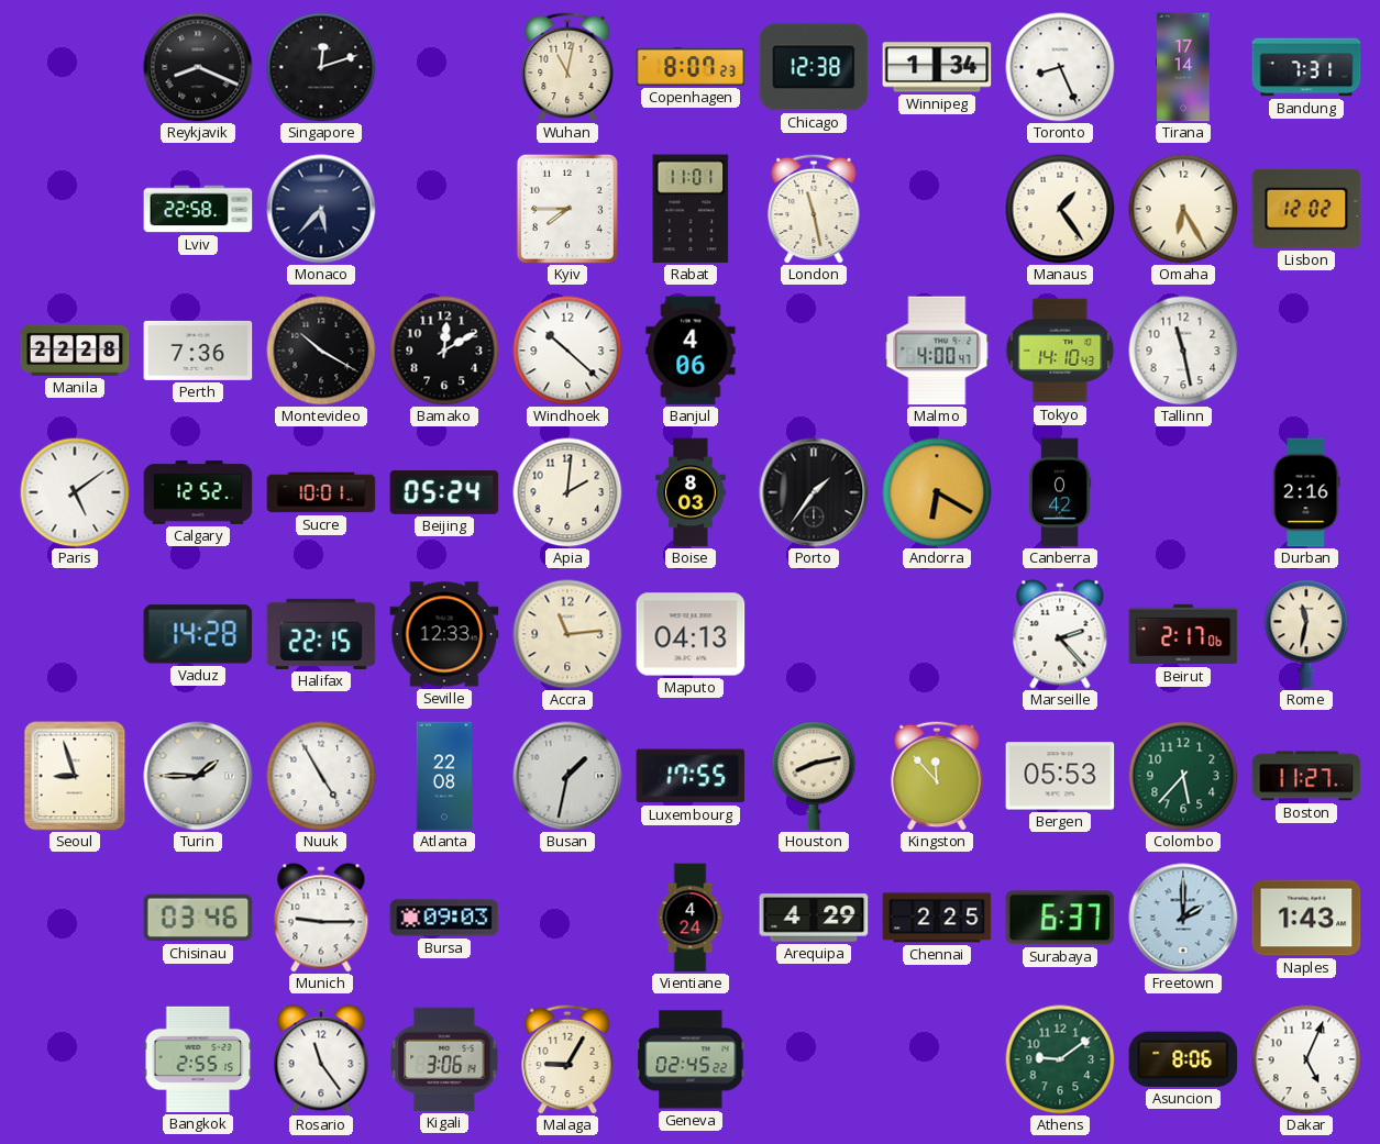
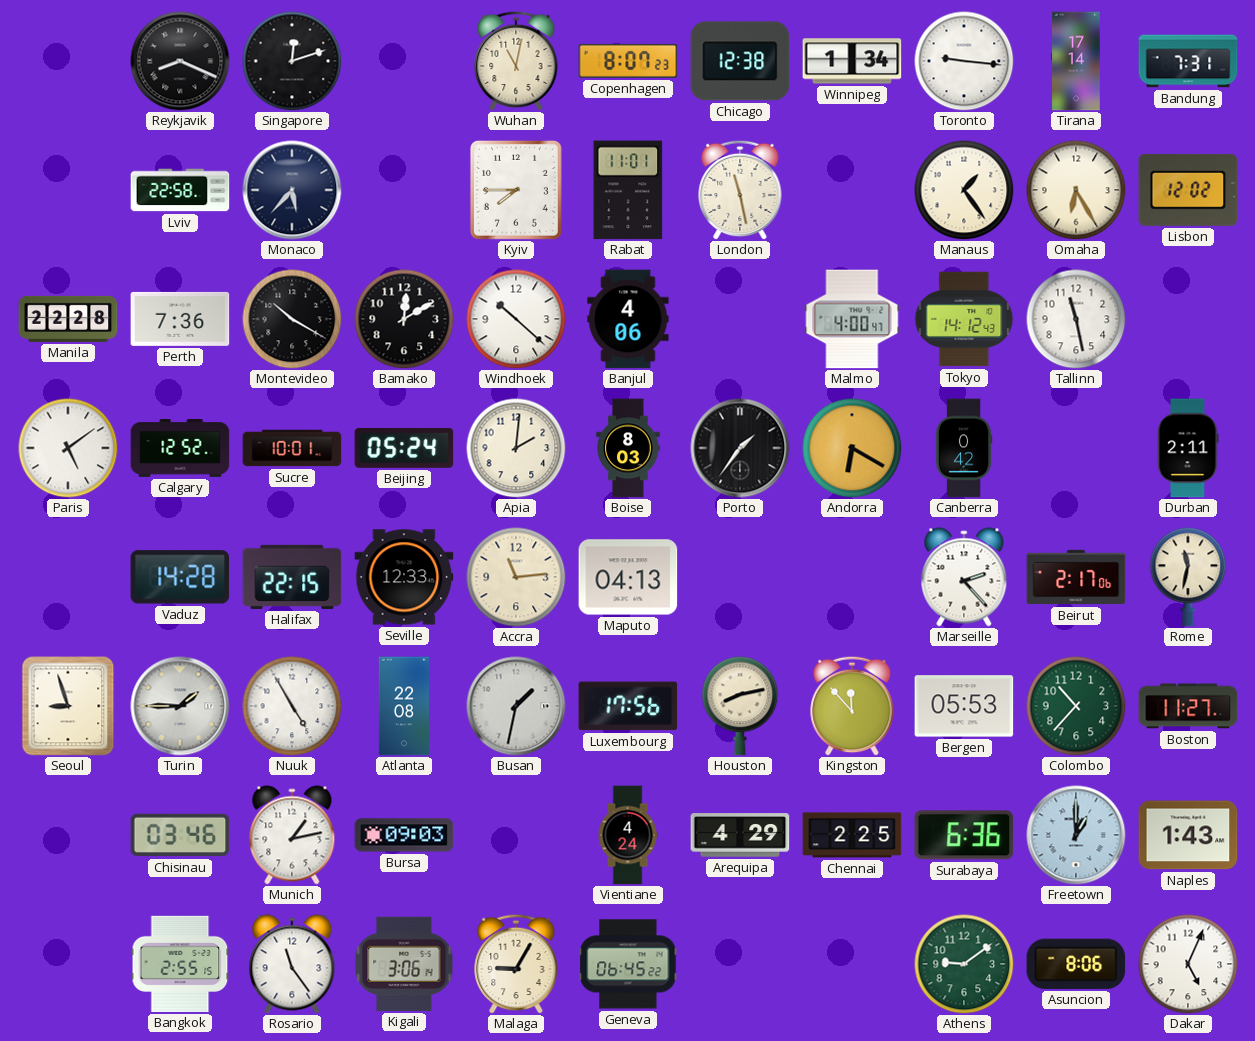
Toronto: 8:26 -> 9:16
Tokyo: 14:10 -> 14:12
Durban: 2:16 -> 2:11
Luxembourg: 17:55 -> 17:56
Colombo: 5:37 -> 10:37
Munich: 9:15 -> 1:13
Surabaya: 6:37 -> 6:36
Freetown: 2:00 -> 1:00
Geneva: 02:45 -> 06:45
